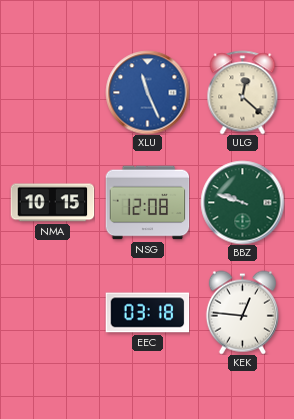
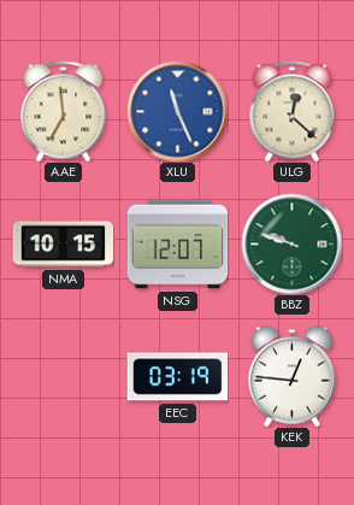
AAE: none -> 6:59
NSG: 12:08 -> 12:07
EEC: 03:18 -> 03:19
